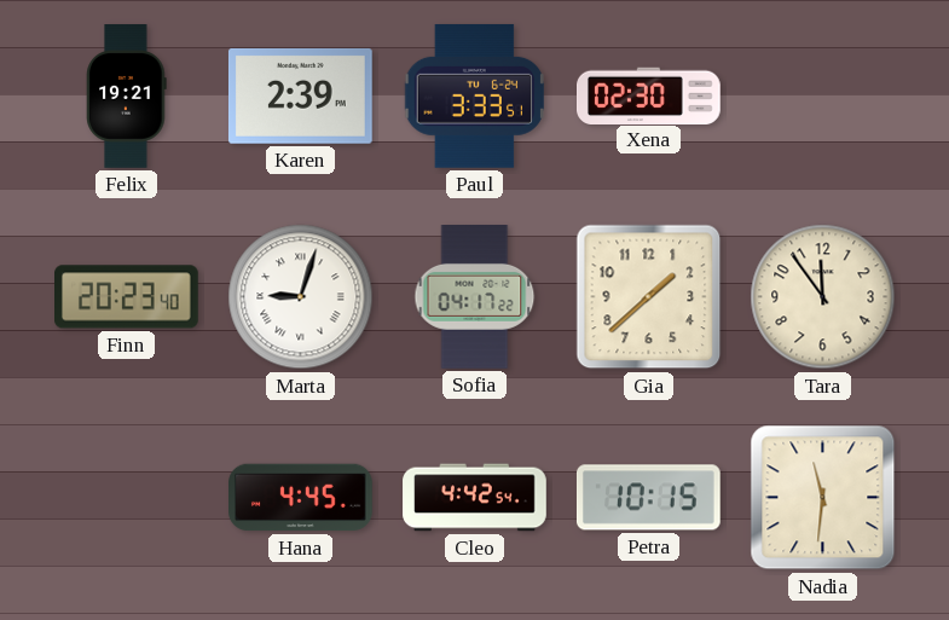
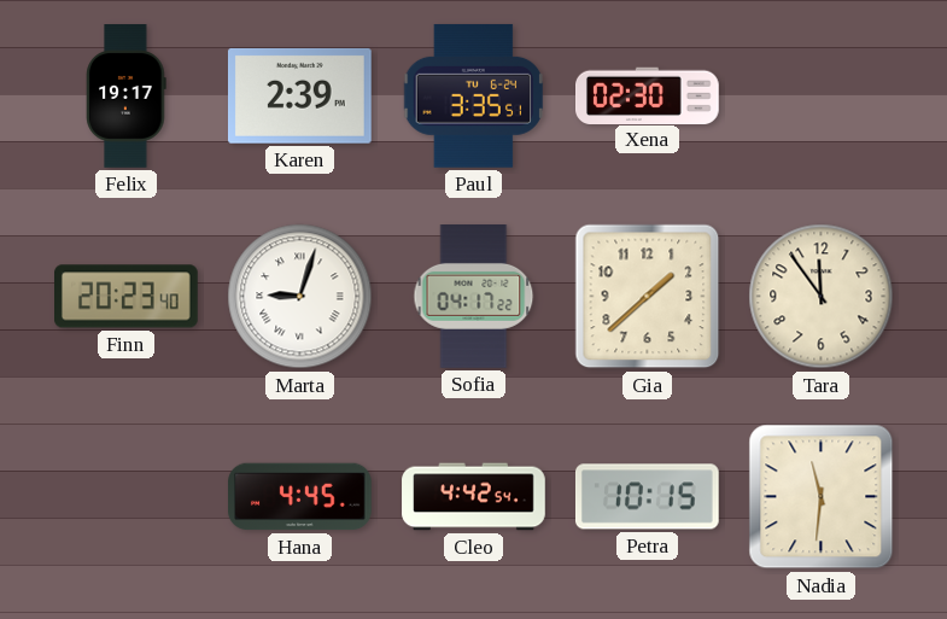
Felix: 19:21 -> 19:17
Paul: 3:33 -> 3:35
